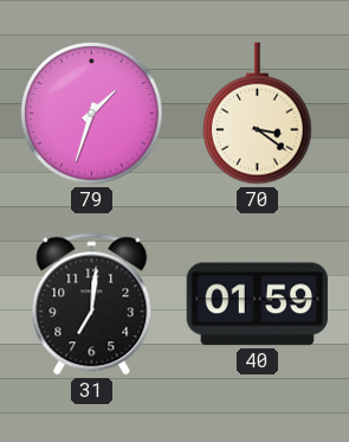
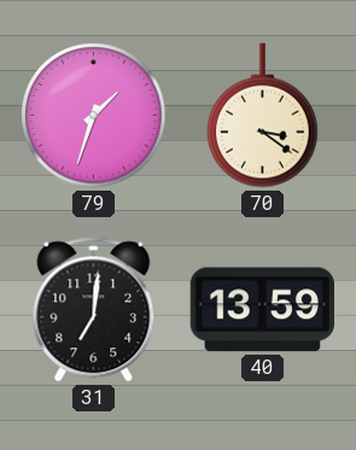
40: 01:59 -> 13:59
